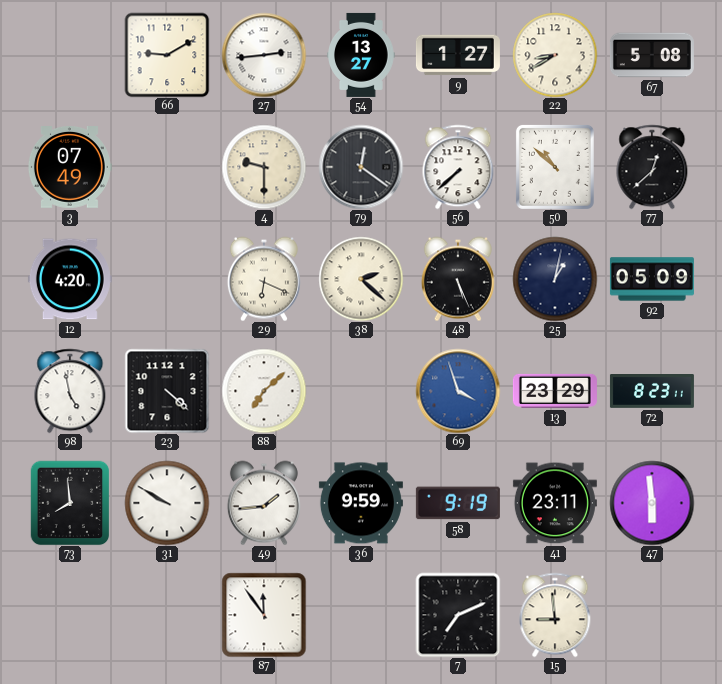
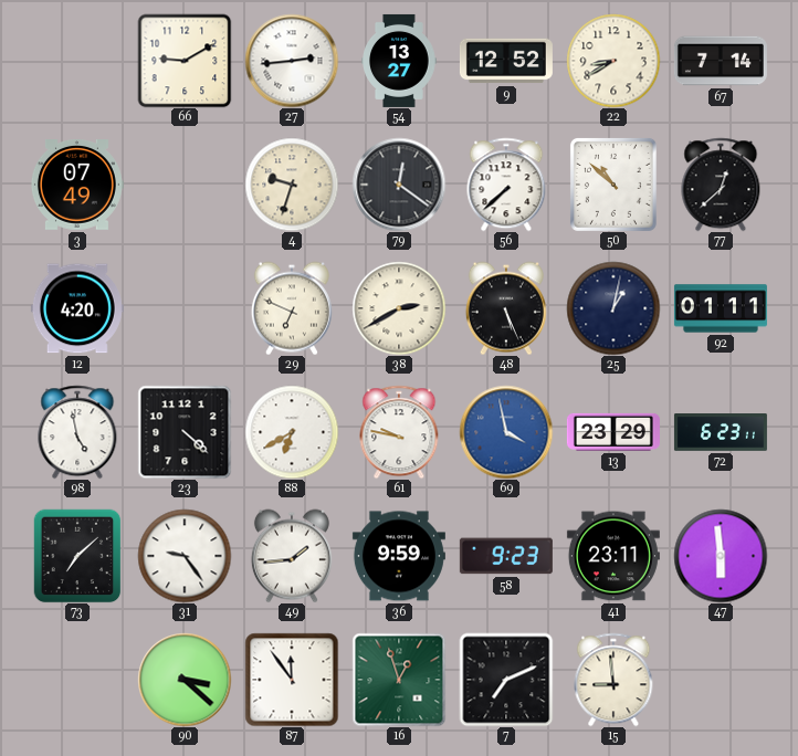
9: 1:27 -> 12:52
67: 5:08 -> 7:14
4: 9:30 -> 9:33
29: 6:19 -> 6:49
38: 2:22 -> 2:40
92: 05:09 -> 01:11
88: 7:08 -> 6:40
61: none -> 9:47
69: 3:57 -> 3:58
72: 8:23 -> 6:23
73: 7:59 -> 7:08
31: 9:50 -> 9:24
58: 9:19 -> 9:23
90: none -> 3:22
16: none -> 12:57
